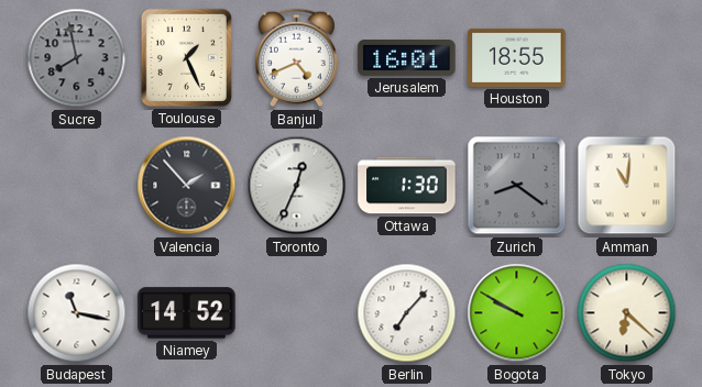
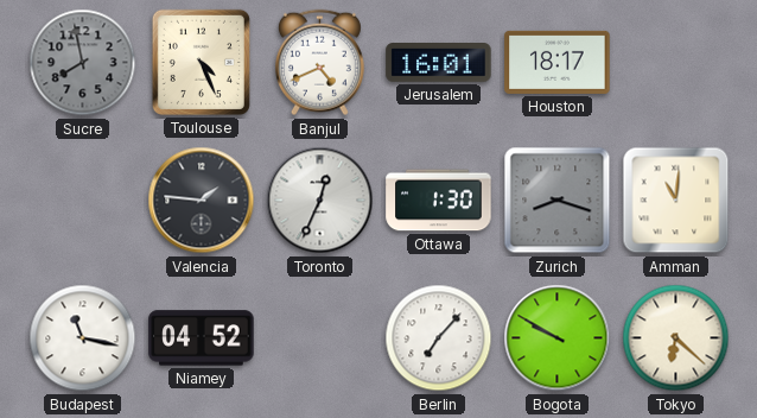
Toulouse: 1:26 -> 4:26
Houston: 18:55 -> 18:17
Valencia: 1:53 -> 1:46
Zurich: 8:21 -> 8:18
Niamey: 14:52 -> 04:52
